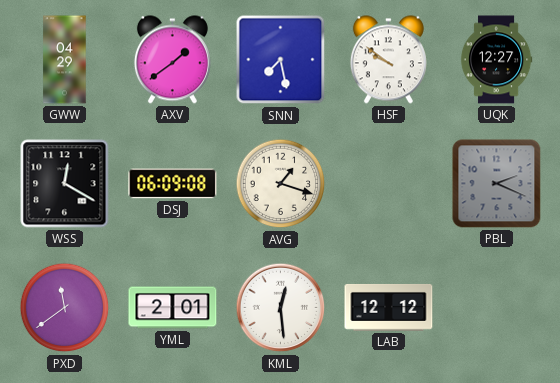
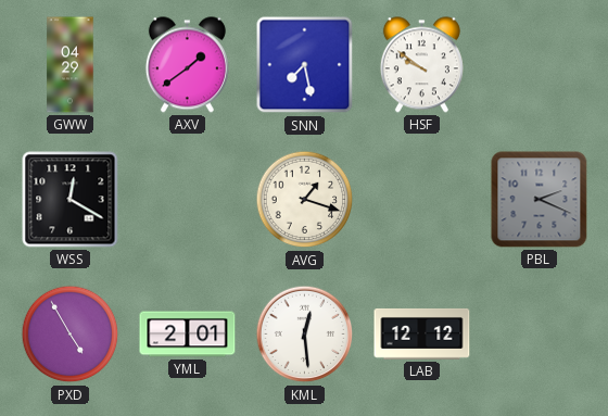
UQK: 12:27 -> none
DSJ: 06:09 -> none
PXD: 11:39 -> 4:55
